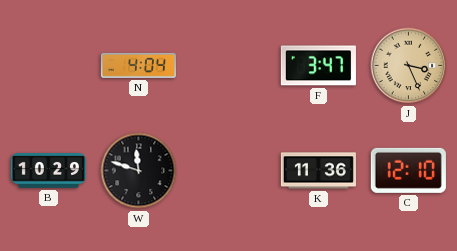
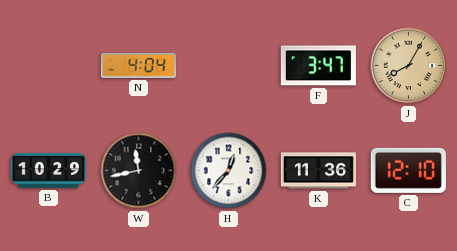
J: 3:26 -> 8:05
W: 11:48 -> 11:43
H: none -> 12:37
